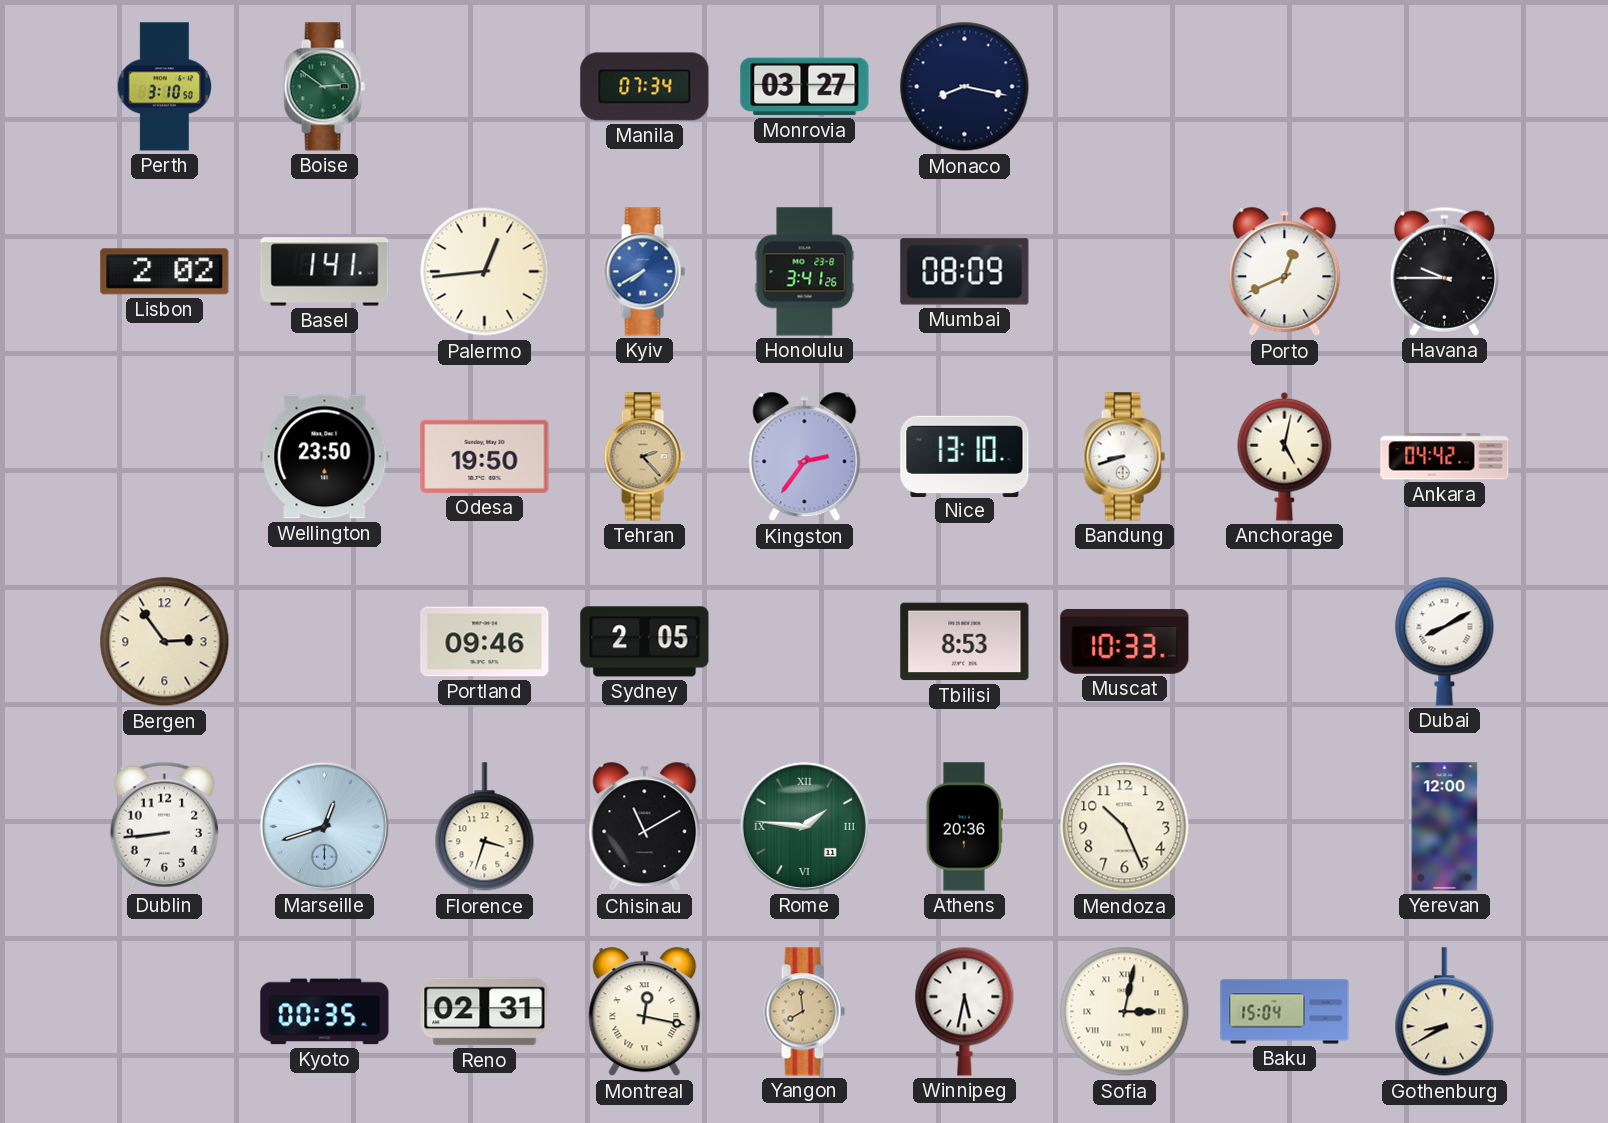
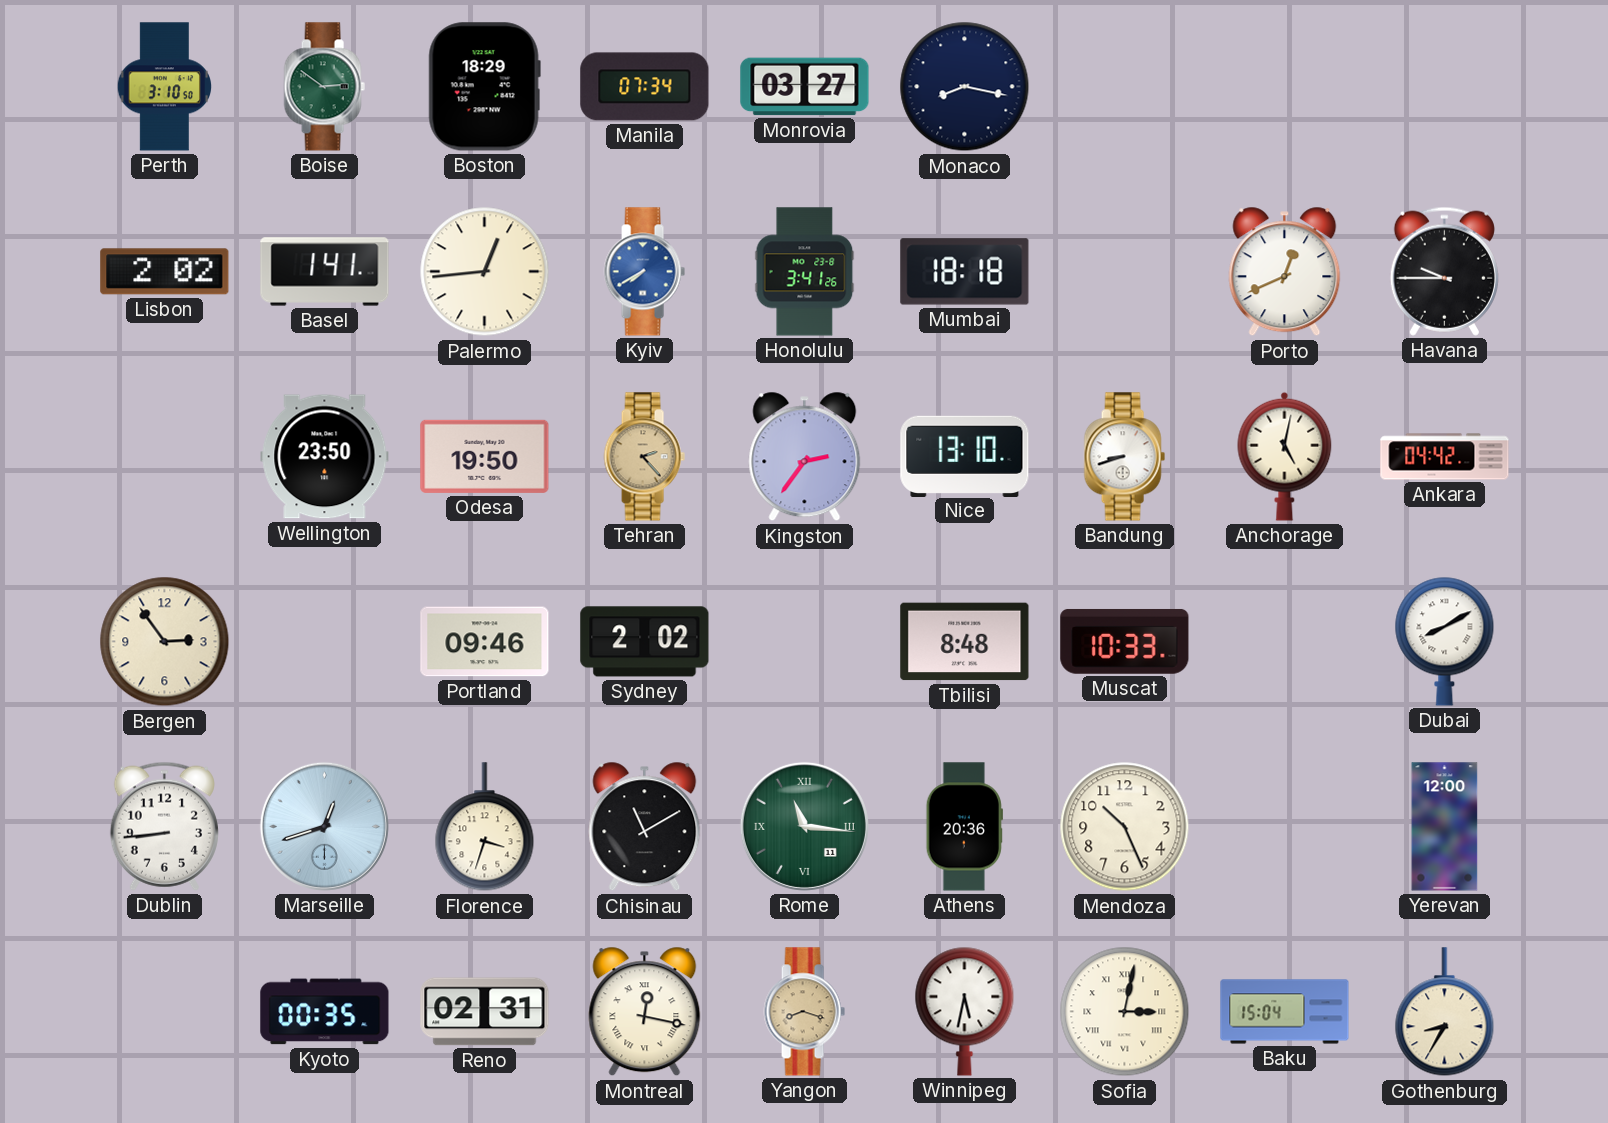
Boston: none -> 18:29
Mumbai: 08:09 -> 18:18
Sydney: 2:05 -> 2:02
Tbilisi: 8:53 -> 8:48
Rome: 1:46 -> 11:16
Yangon: 7:59 -> 8:18
Gothenburg: 8:40 -> 8:35
